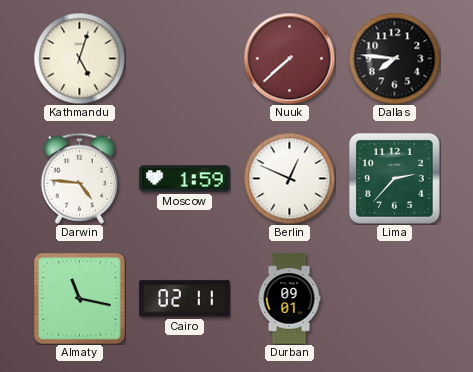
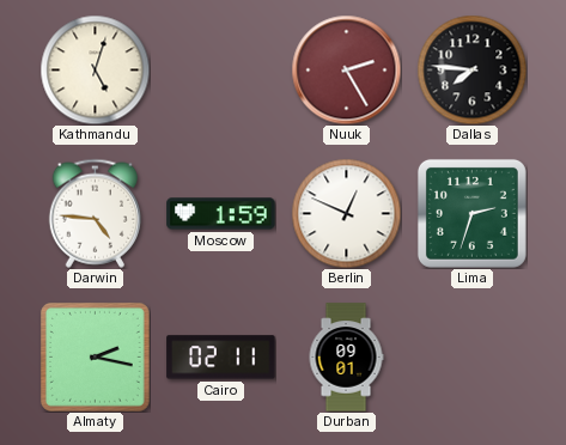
Nuuk: 7:38 -> 2:25
Lima: 2:37 -> 2:33
Almaty: 11:17 -> 2:17
